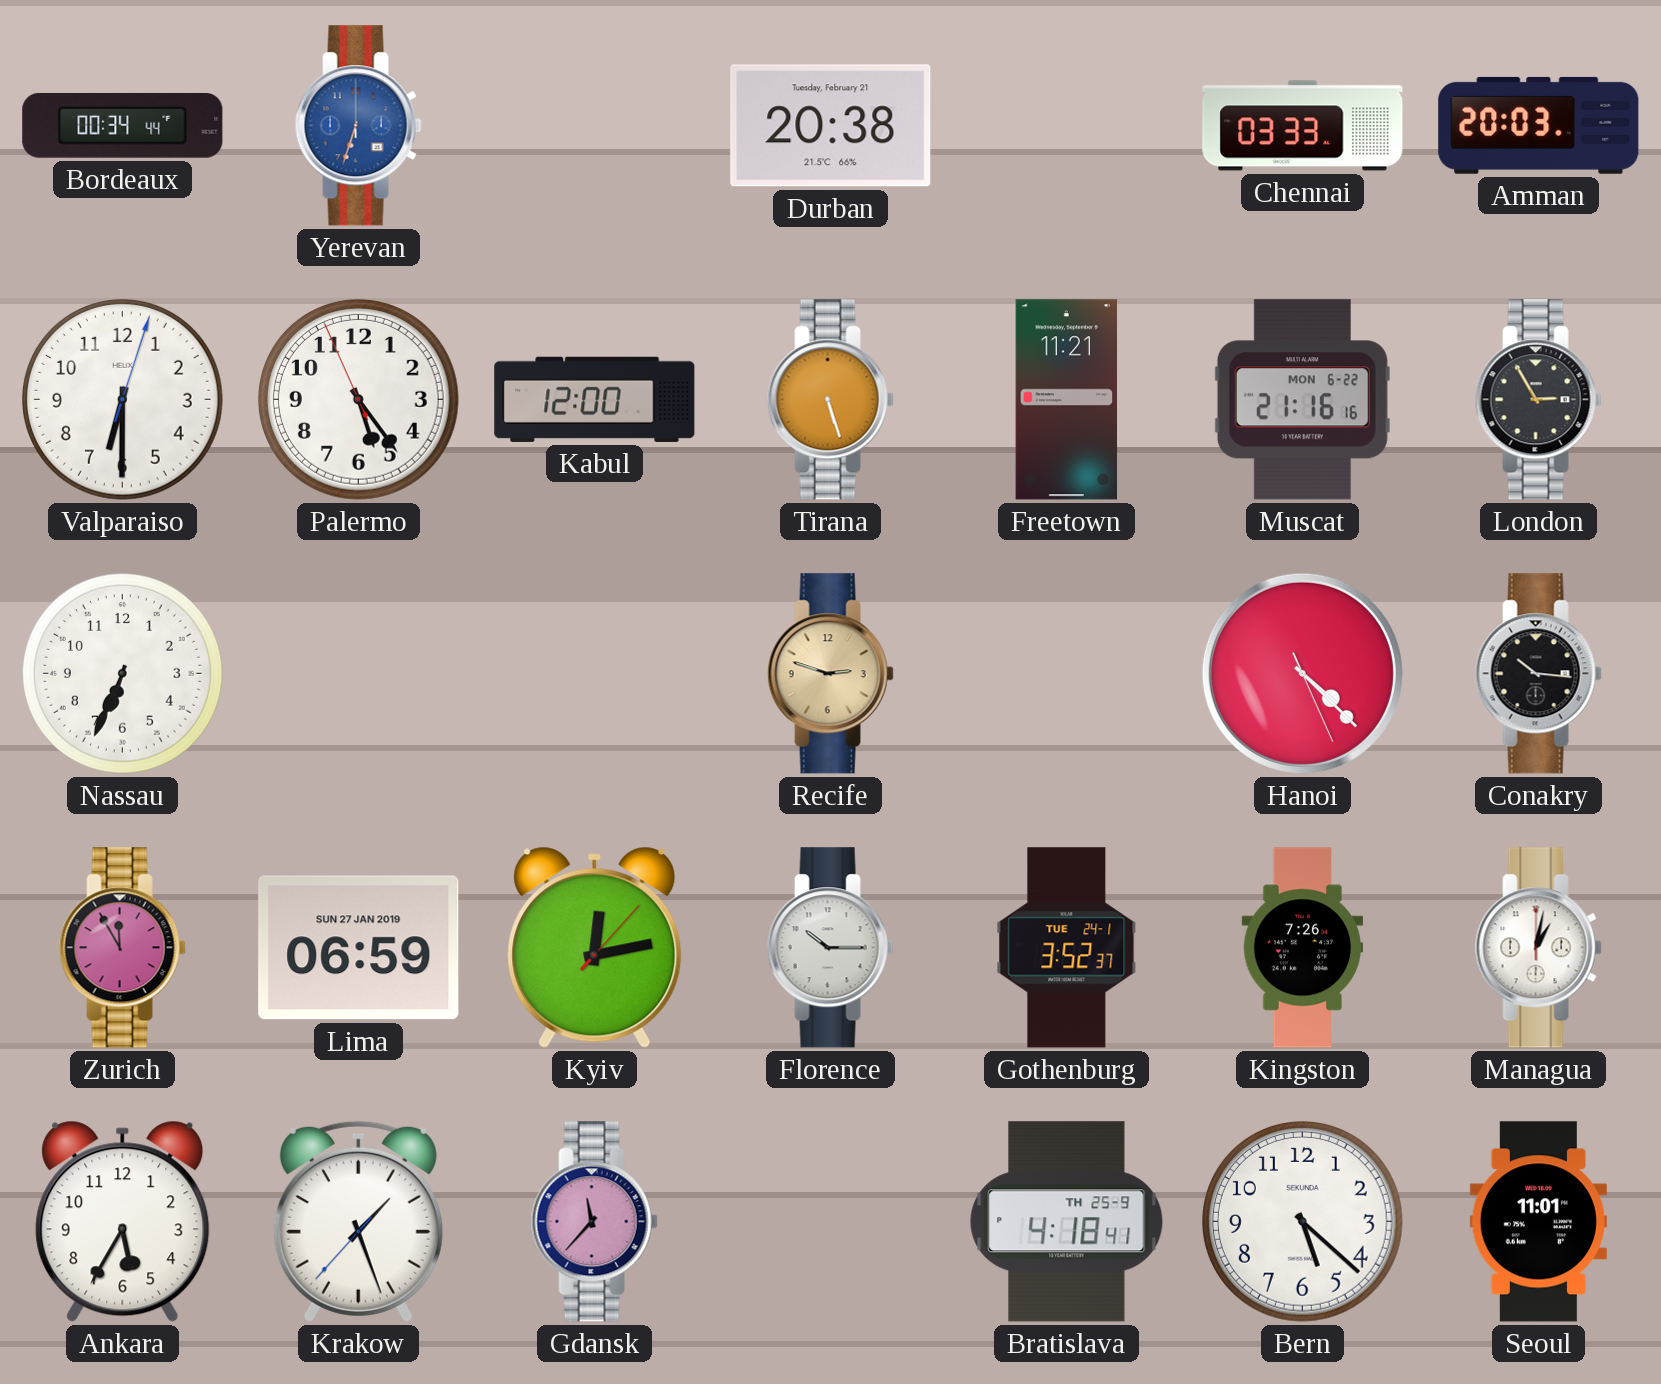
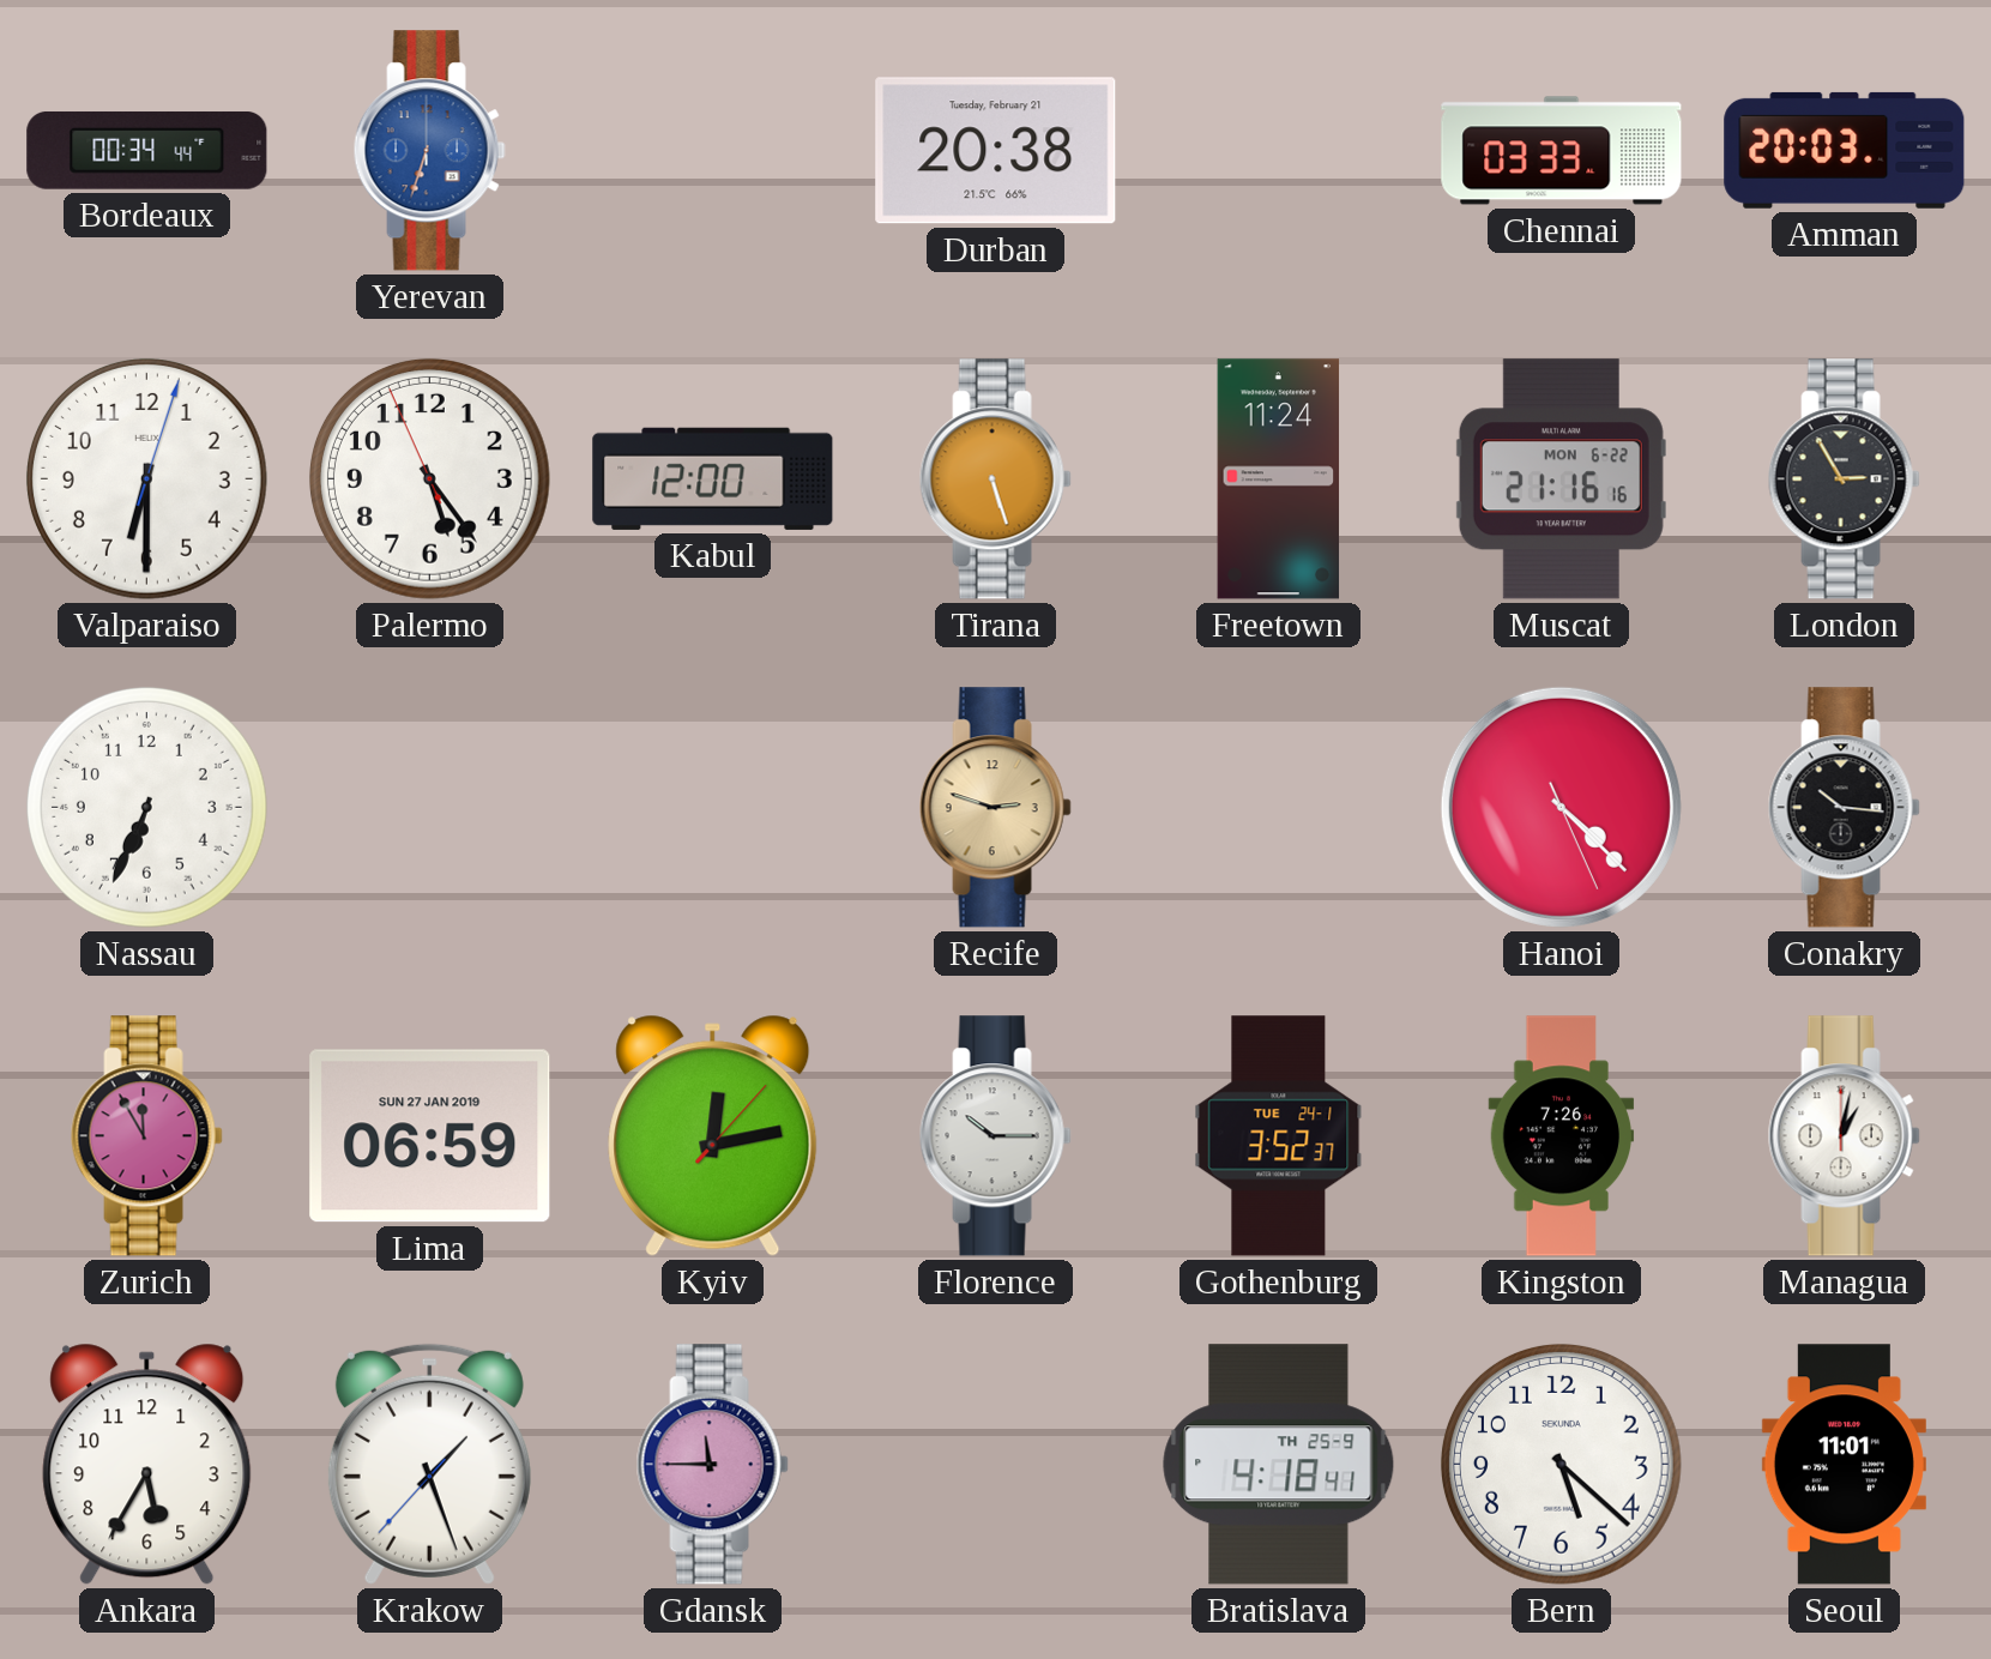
Freetown: 11:21 -> 11:24
Gdansk: 11:37 -> 11:45
